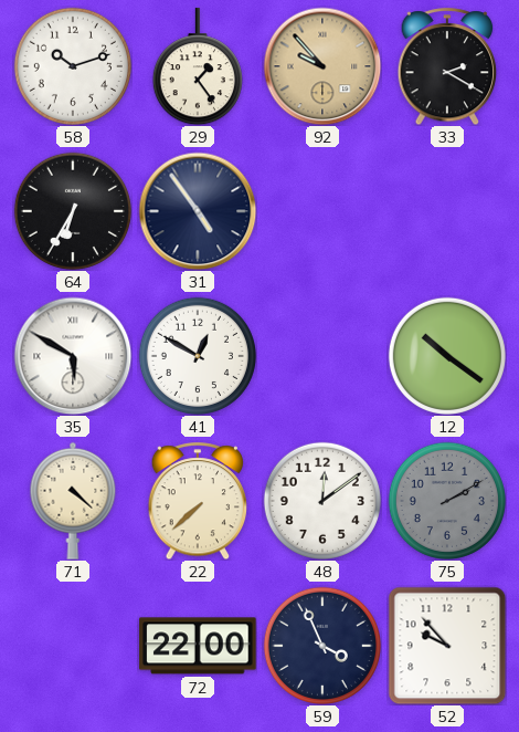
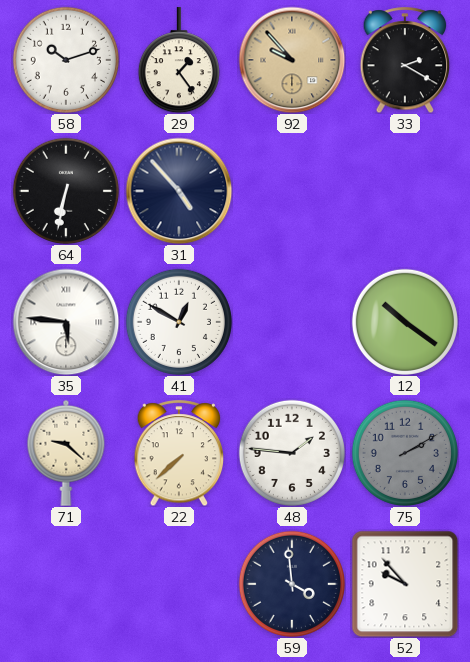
64: 6:35 -> 6:32
31: 4:54 -> 4:53
35: 5:50 -> 5:46
71: 4:22 -> 9:22
48: 12:09 -> 1:46
72: 22:00 -> none
59: 3:56 -> 3:59
